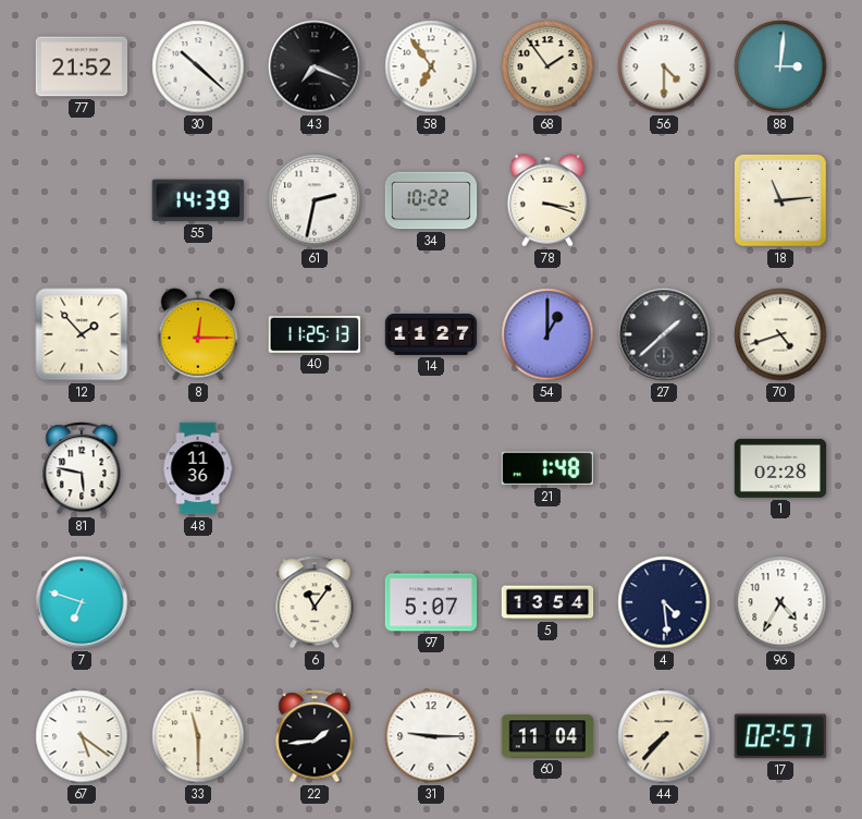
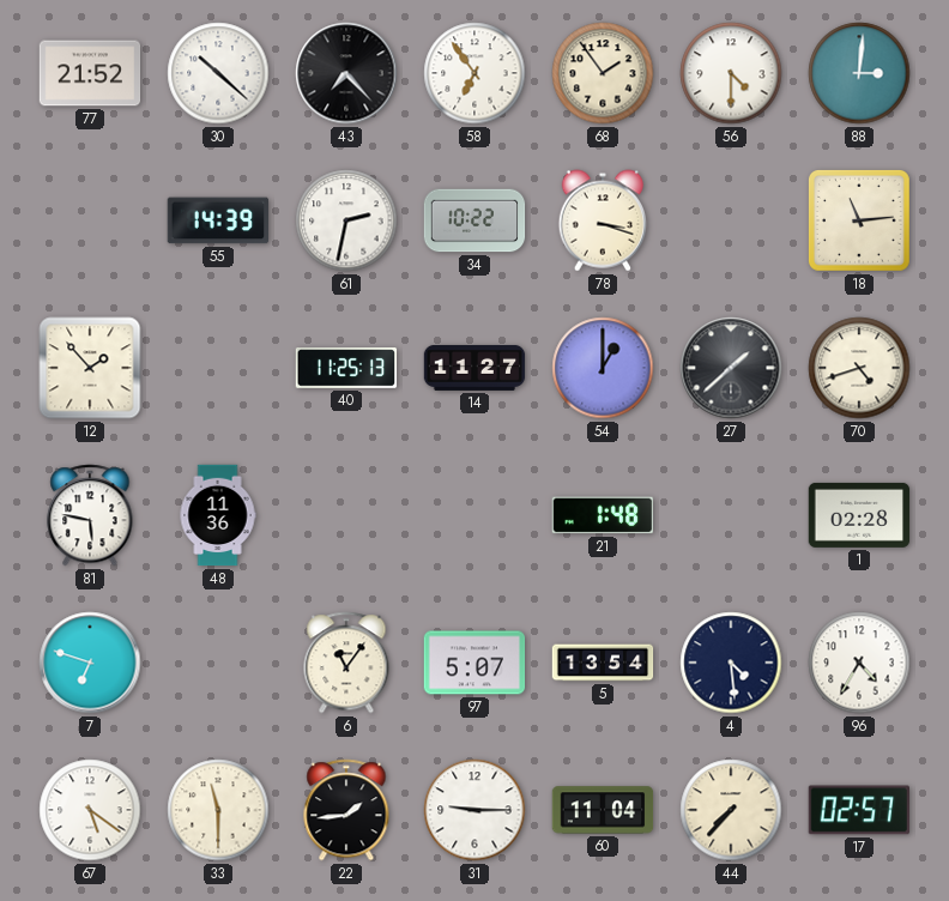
43: 7:19 -> 7:23
8: 12:15 -> none
